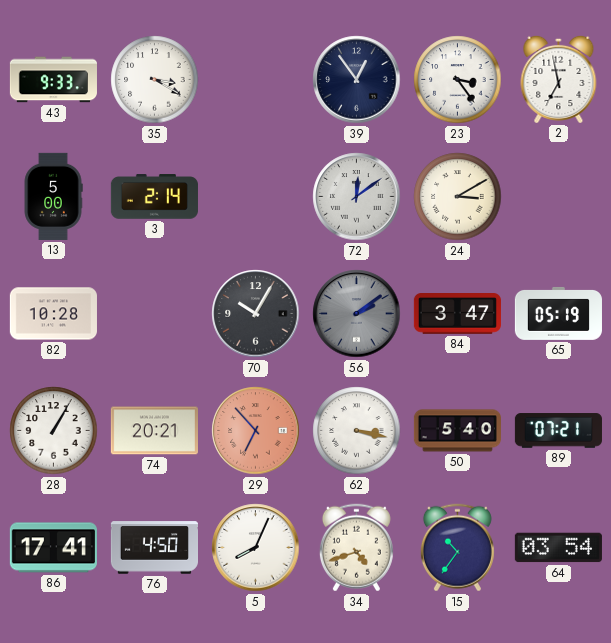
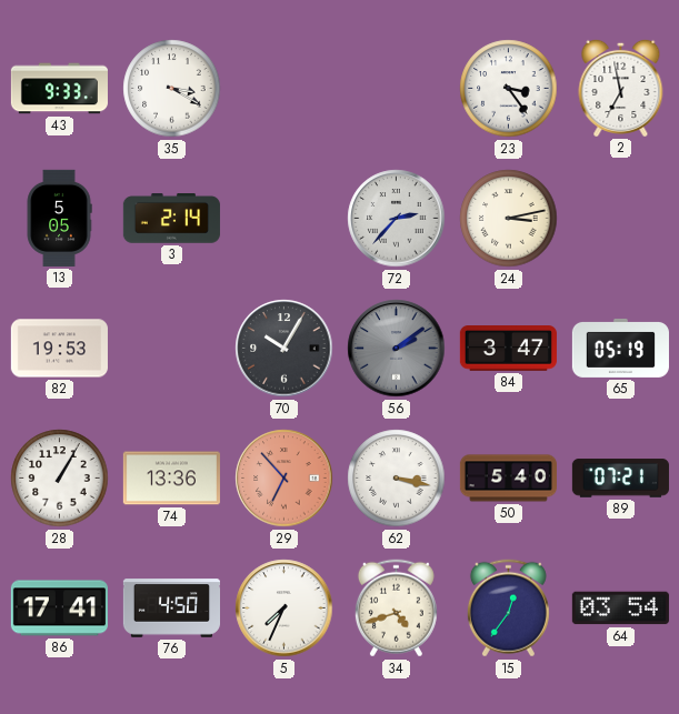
39: 12:54 -> none
13: 5:00 -> 5:05
72: 12:09 -> 2:37
24: 3:10 -> 3:13
82: 10:28 -> 19:53
74: 20:21 -> 13:36
5: 8:04 -> 7:34
15: 10:36 -> 12:36
